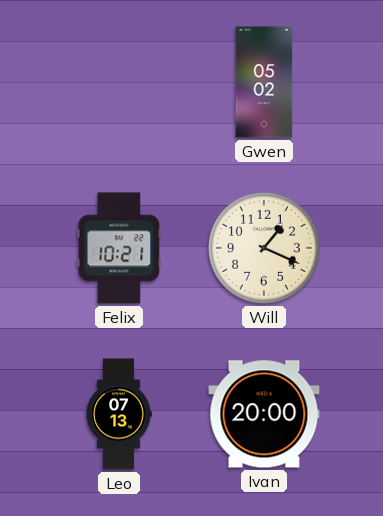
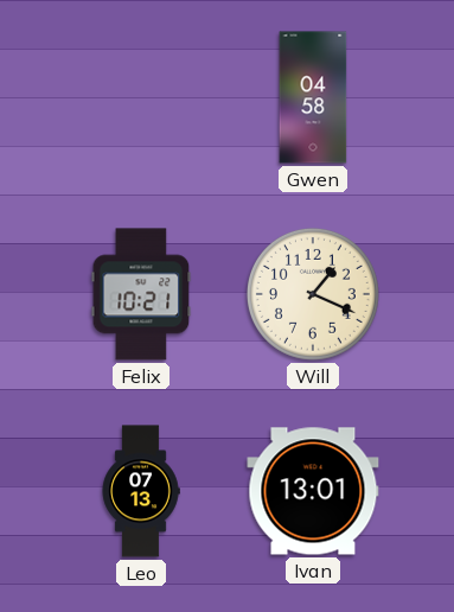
Gwen: 05:02 -> 04:58
Ivan: 20:00 -> 13:01
